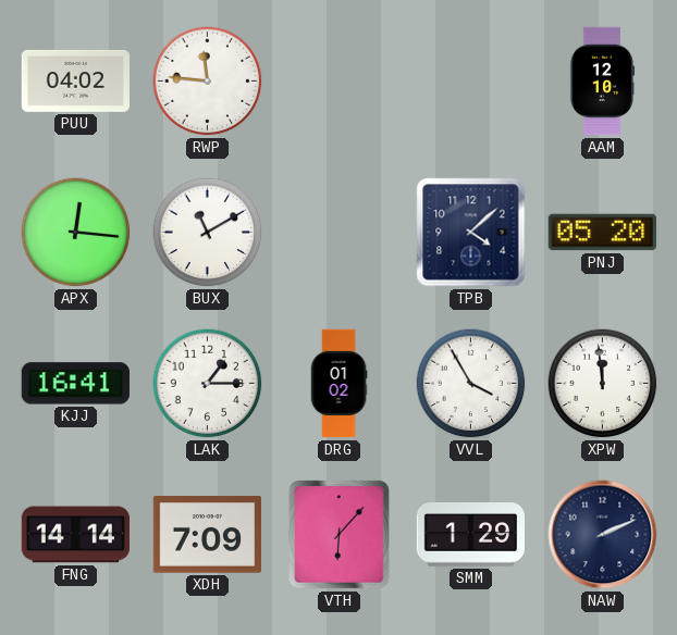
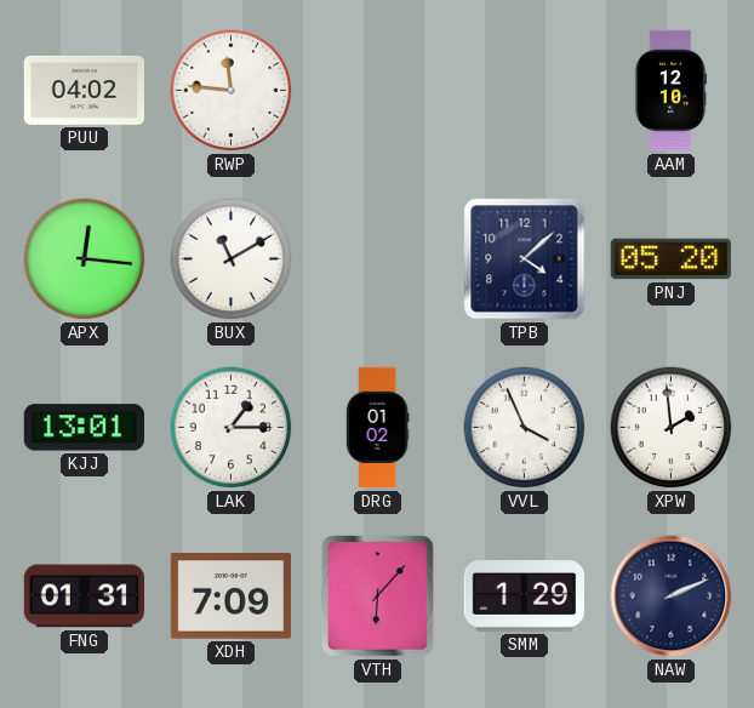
KJJ: 16:41 -> 13:01
VVL: 3:55 -> 3:56
XPW: 11:59 -> 1:59
FNG: 14:14 -> 01:31
